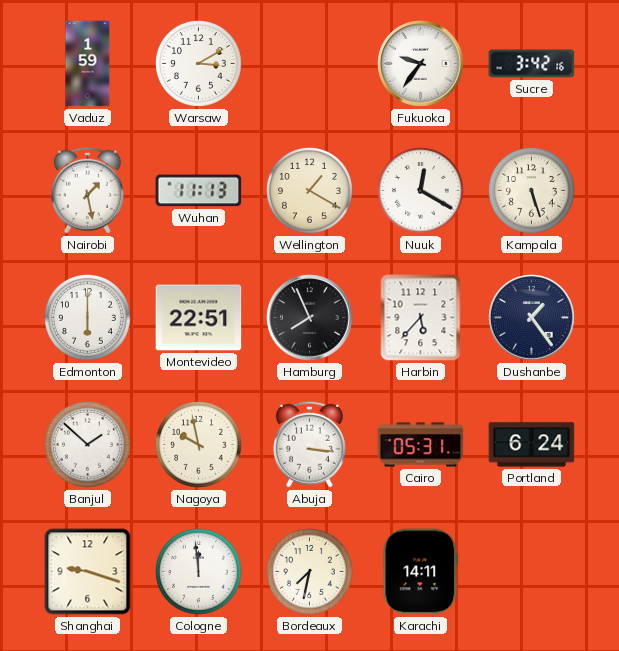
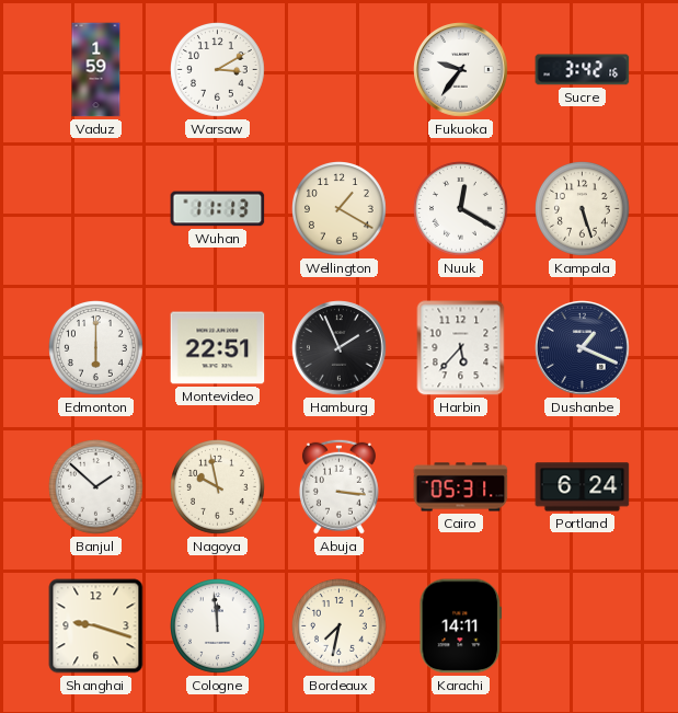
Nairobi: 1:28 -> none
Hamburg: 7:56 -> 1:56
Dushanbe: 1:24 -> 1:19
